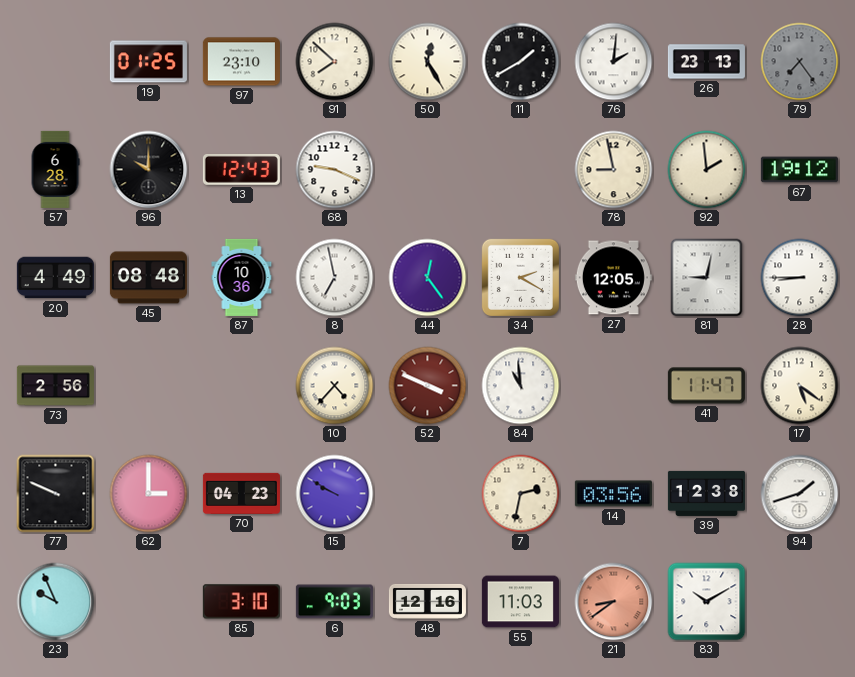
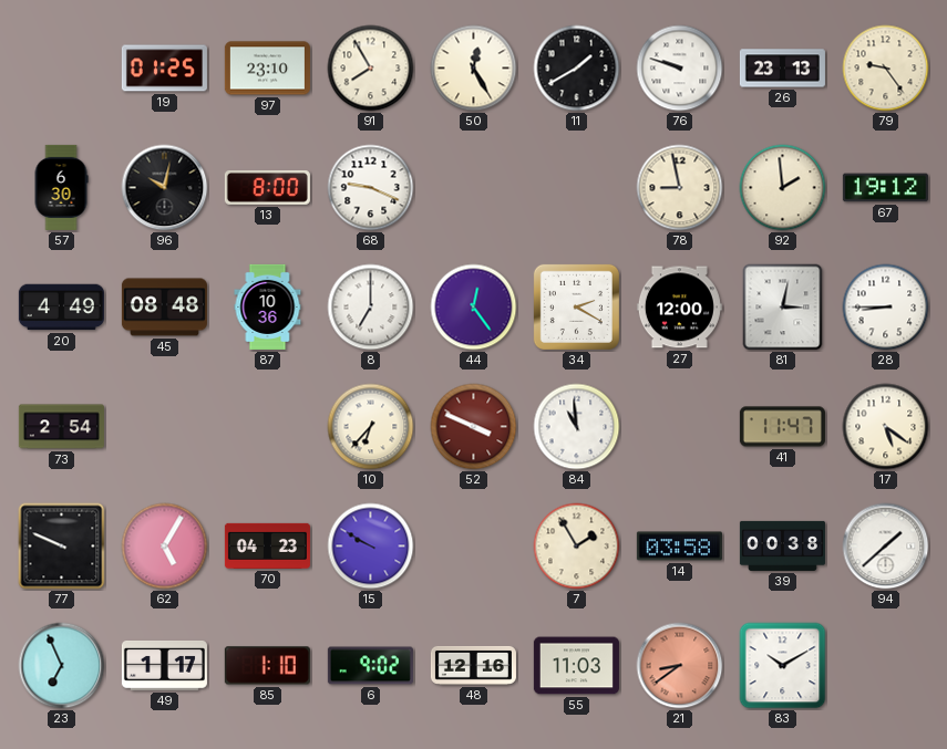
91: 7:52 -> 7:55
76: 2:01 -> 9:48
79: 7:24 -> 9:24
79 dial: grey -> cream
57: 6:28 -> 6:30
96: 10:00 -> 10:02
13: 12:43 -> 8:00
8: 6:58 -> 7:00
27: 12:05 -> 12:00
81: 9:02 -> 3:02
73: 2:56 -> 2:54
10: 4:37 -> 6:37
62: 3:00 -> 5:05
7: 2:32 -> 1:55
14: 03:56 -> 03:58
39: 12:38 -> 00:38
94: 1:42 -> 1:38
23: 9:56 -> 6:56
49: none -> 1:17
85: 3:10 -> 1:10
6: 9:03 -> 9:02
